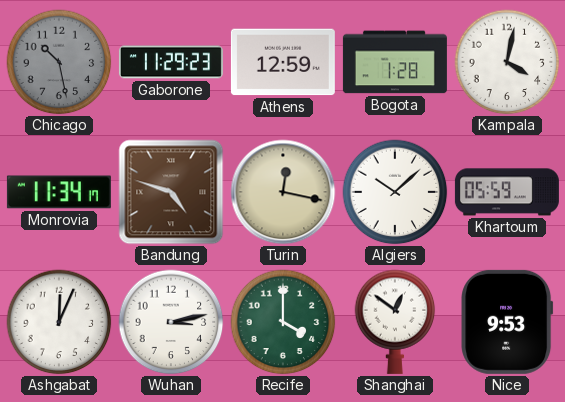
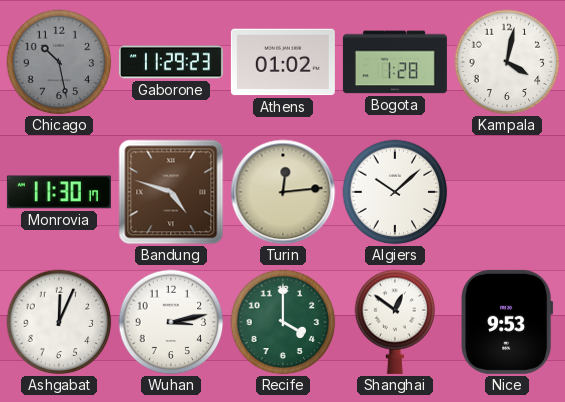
Athens: 12:59 -> 01:02
Monrovia: 11:34 -> 11:30
Turin: 12:17 -> 12:14
Khartoum: 05:59 -> none
